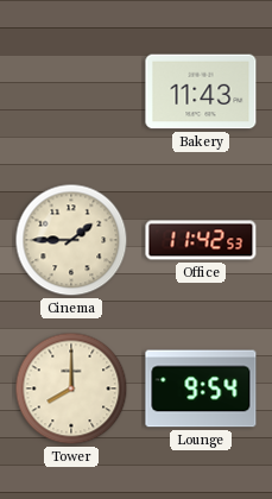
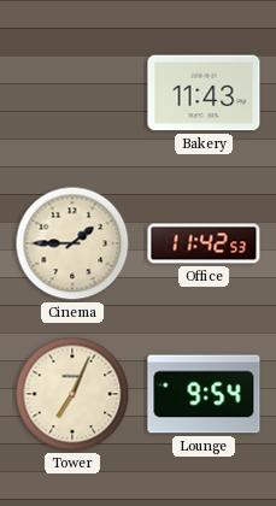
Tower: 8:00 -> 7:04
